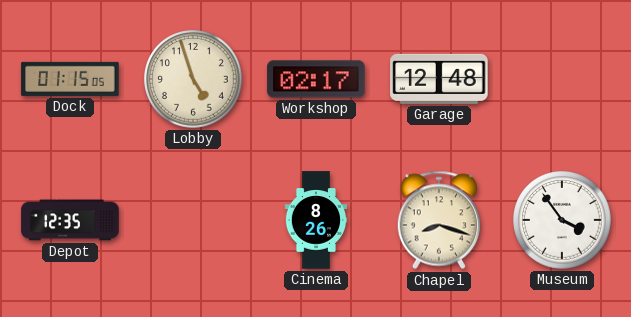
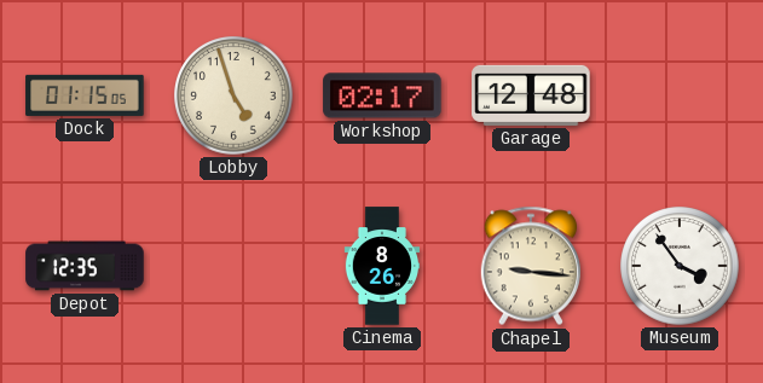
Chapel: 8:18 -> 9:16
